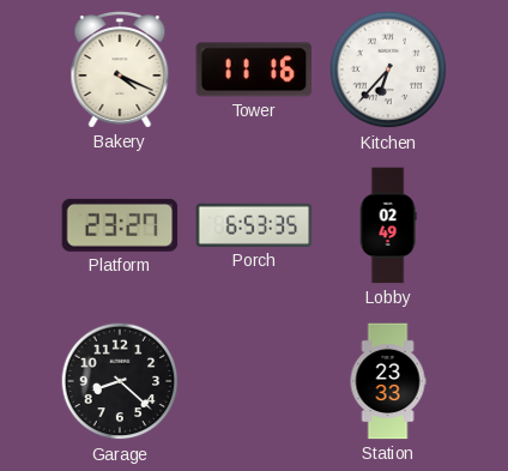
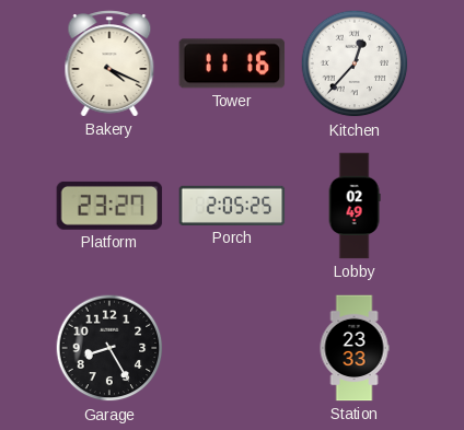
Kitchen: 6:37 -> 12:37
Porch: 6:53 -> 2:05
Garage: 8:22 -> 8:25
